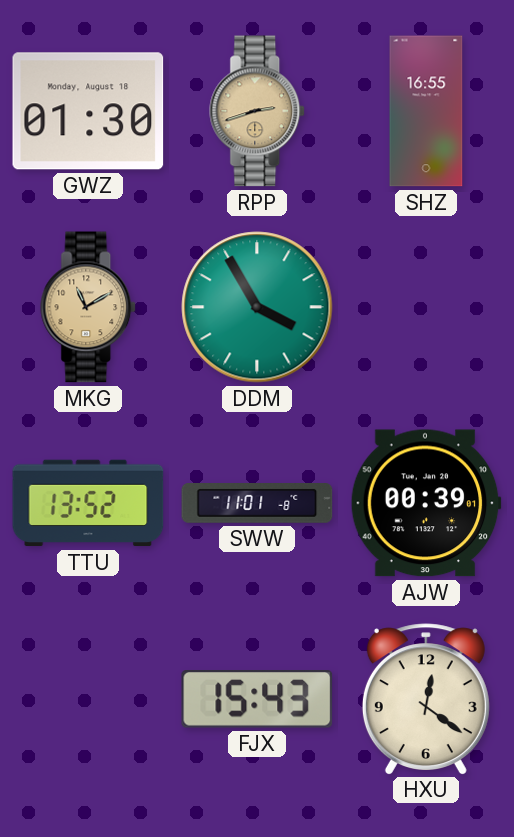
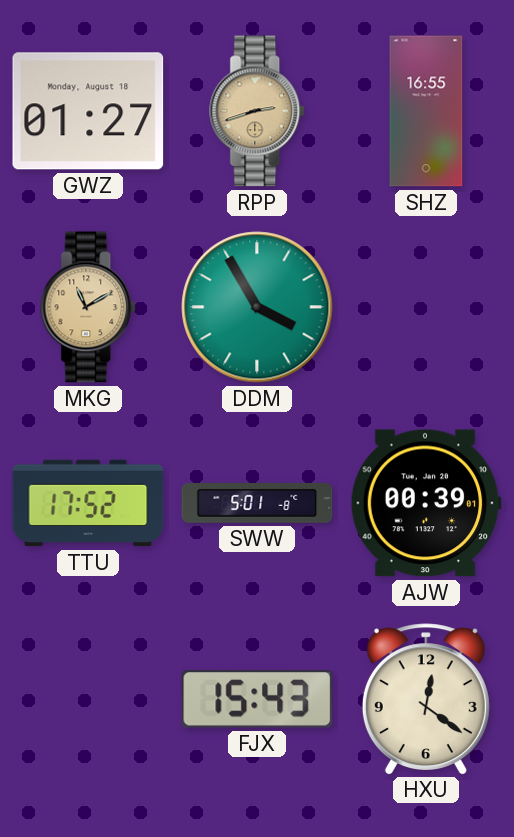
GWZ: 01:30 -> 01:27
TTU: 13:52 -> 17:52
SWW: 11:01 -> 5:01
